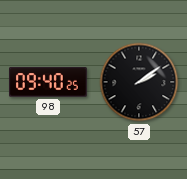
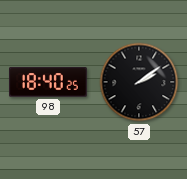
98: 09:40 -> 18:40
